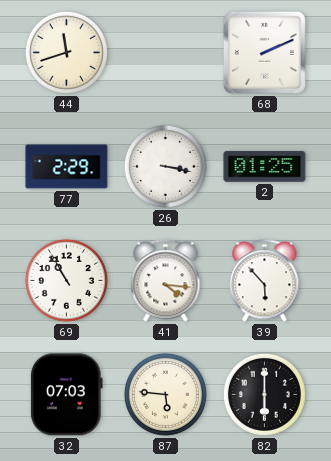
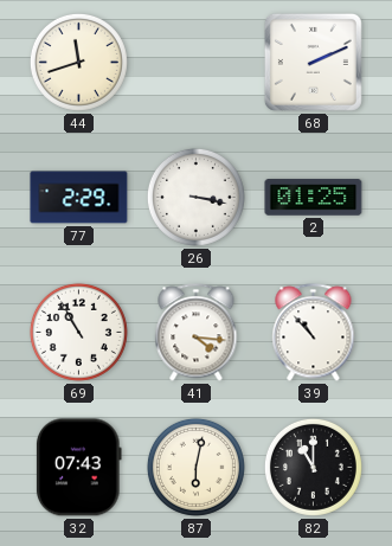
39: 5:53 -> 10:53
32: 07:03 -> 07:43
87: 5:46 -> 6:02
82: 6:00 -> 11:00
